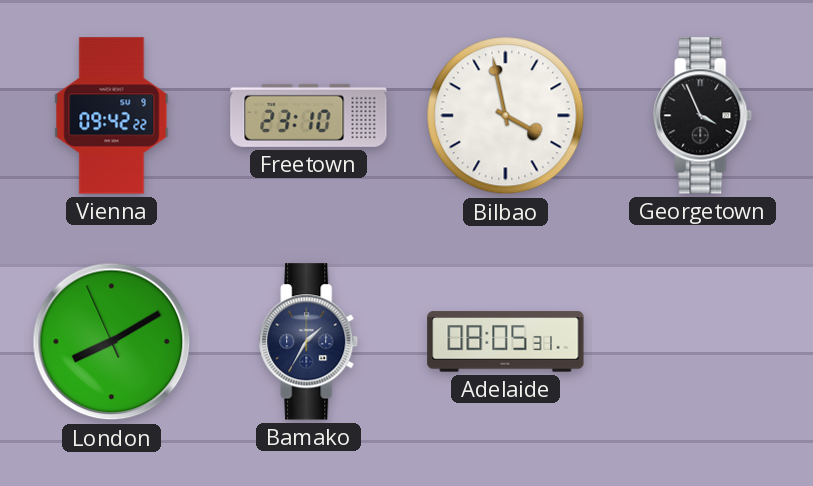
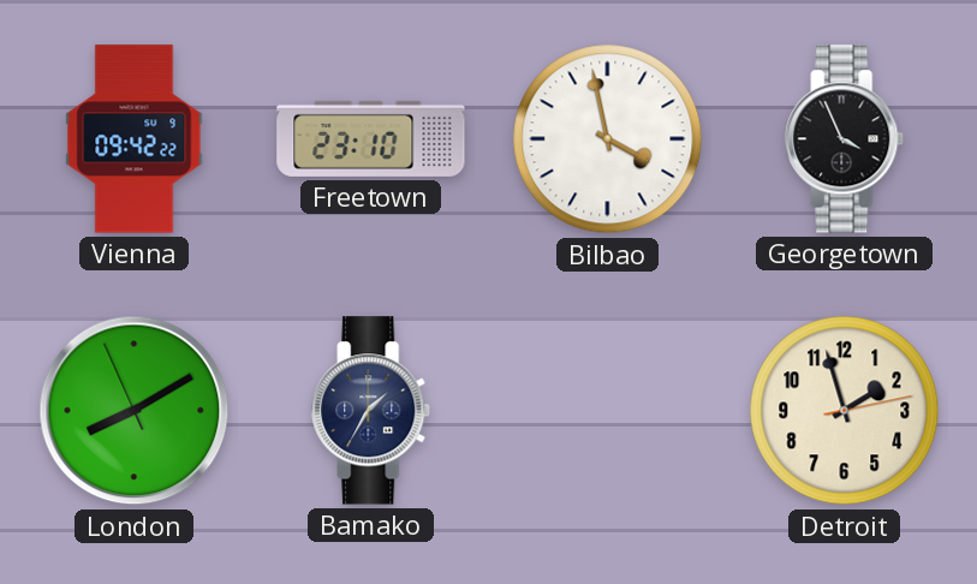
Adelaide: 08:05 -> none
Detroit: none -> 1:57
